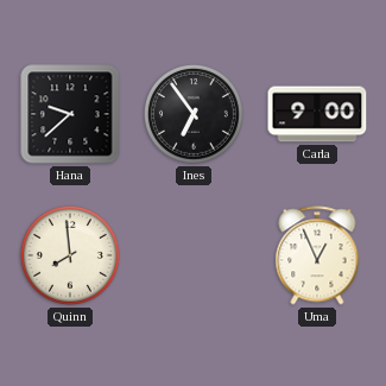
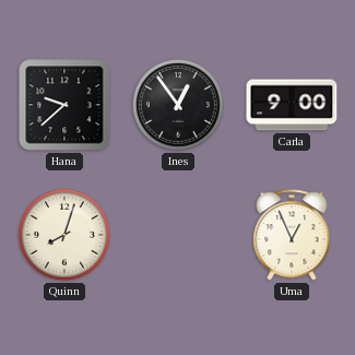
Ines: 6:54 -> 12:54
Quinn: 7:59 -> 8:03
